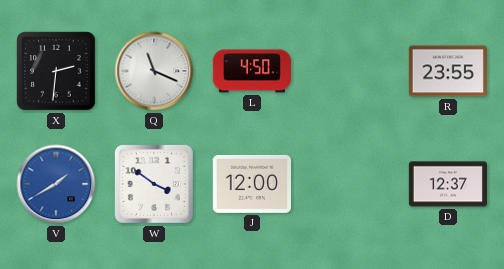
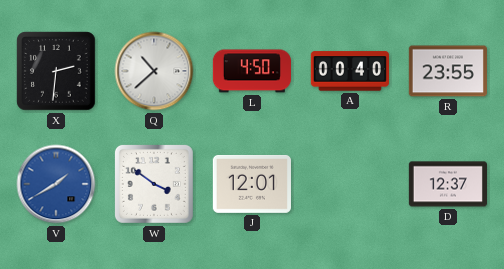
Q: 11:19 -> 10:38
A: none -> 00:40
J: 12:00 -> 12:01
